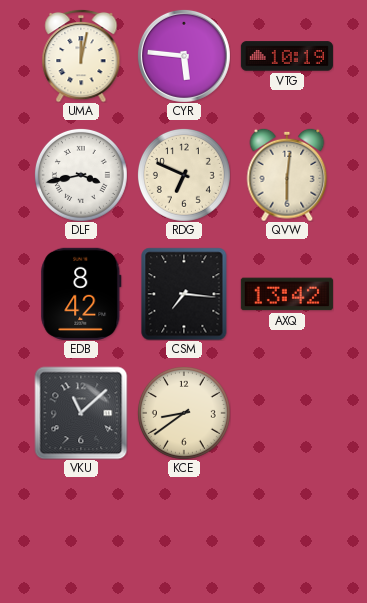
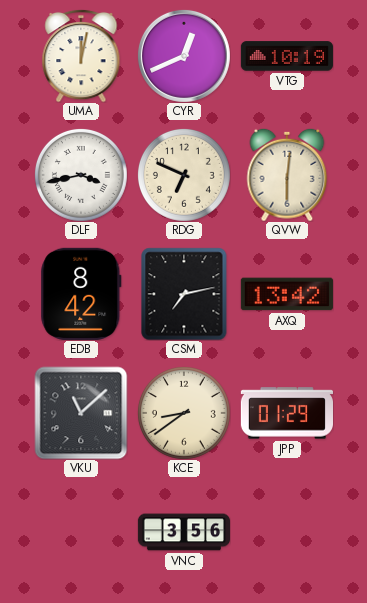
CYR: 5:46 -> 12:41
CSM: 7:16 -> 7:13
JPP: none -> 01:29
VNC: none -> 3:56
